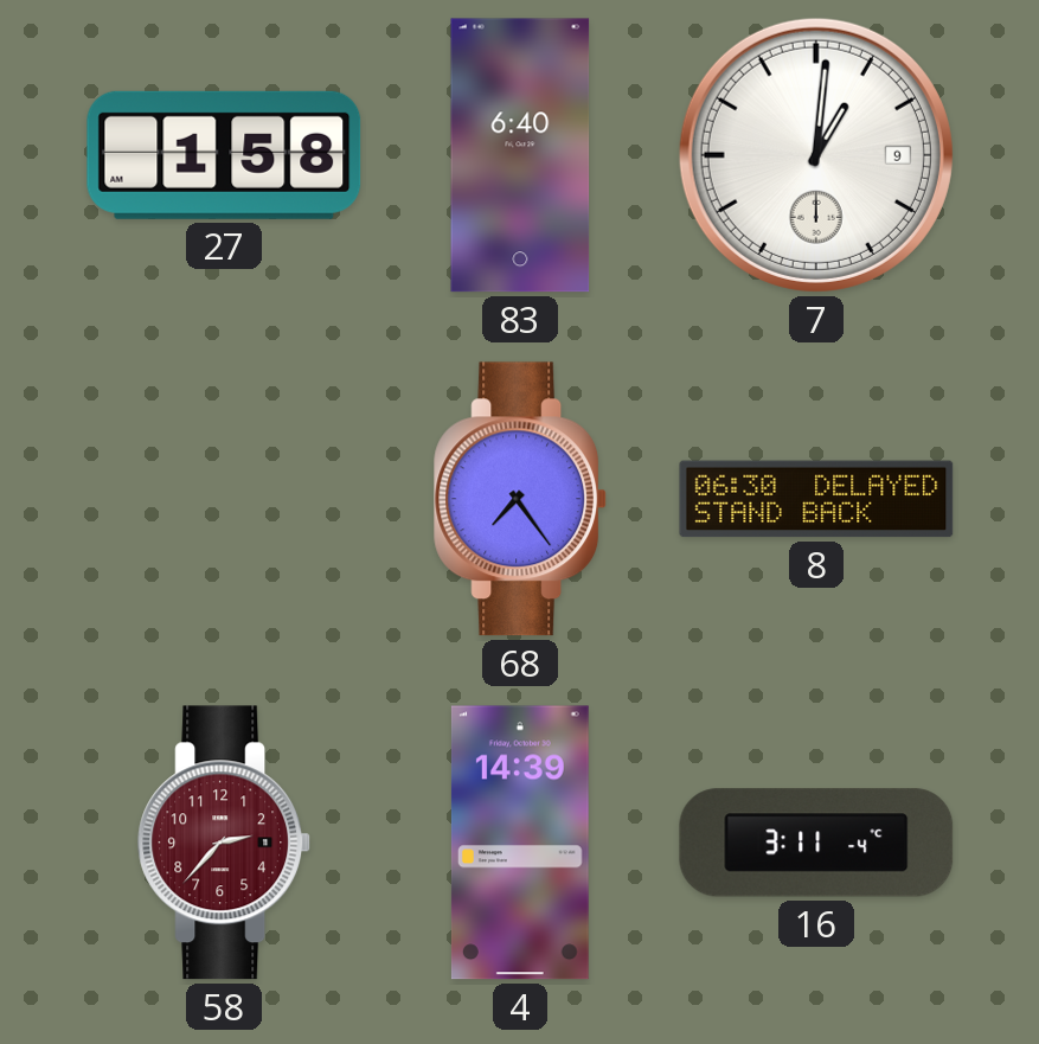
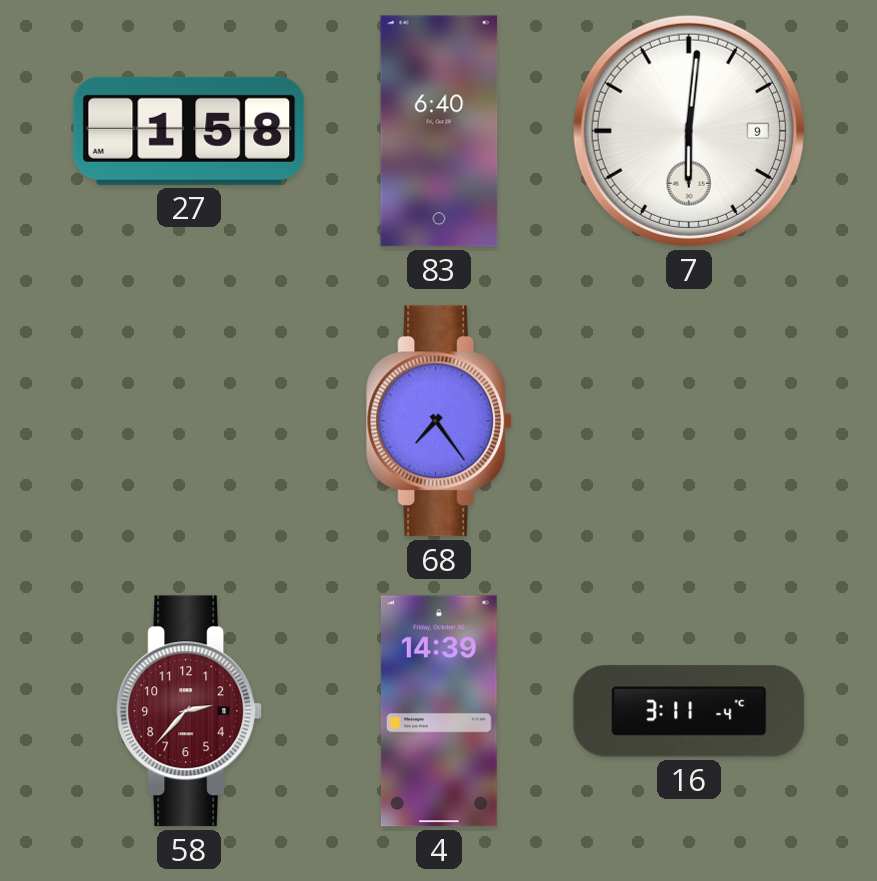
7: 1:01 -> 6:01
8: 06:30 -> none
